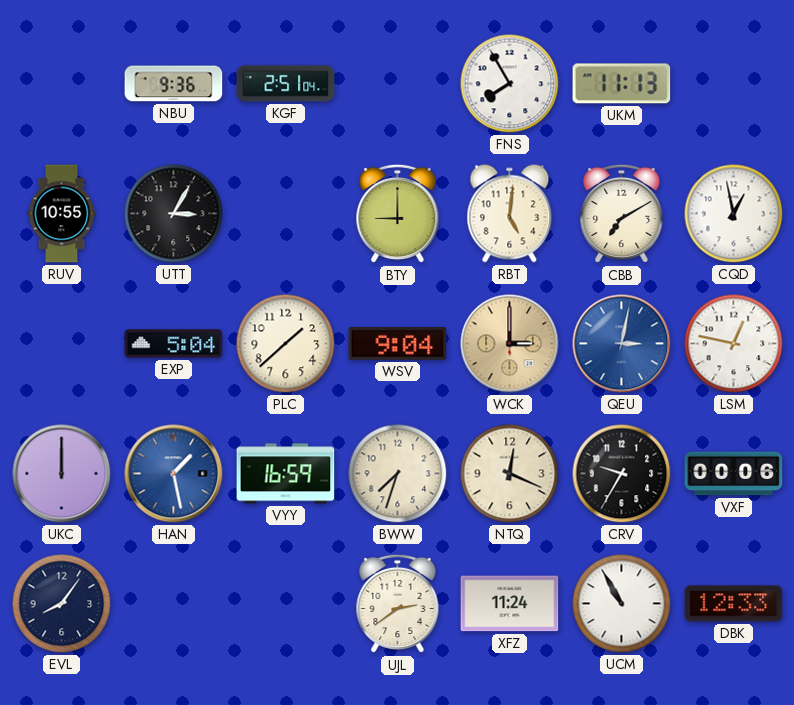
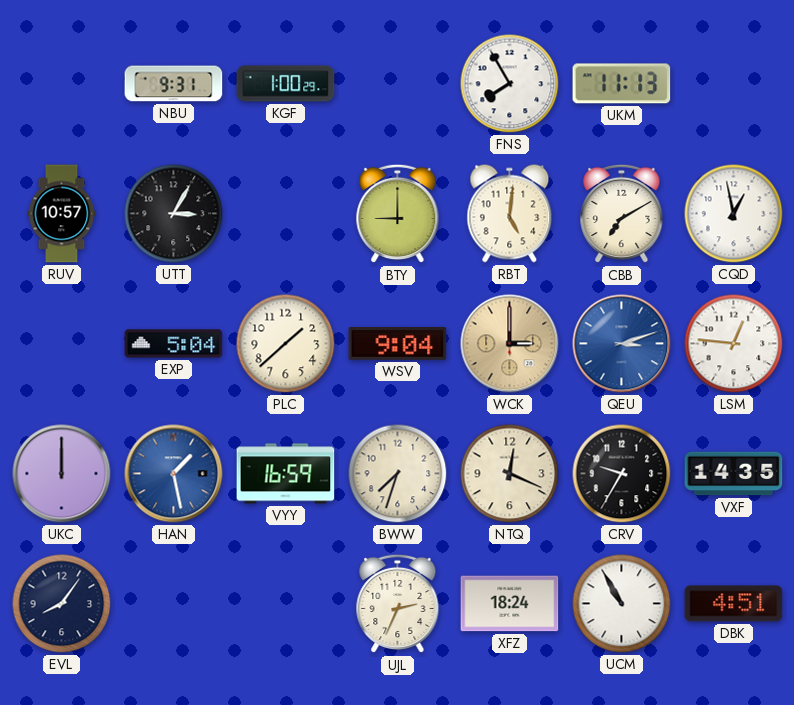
NBU: 9:36 -> 9:31
KGF: 2:51 -> 1:00
RUV: 10:55 -> 10:57
QEU: 3:02 -> 3:12
LSM: 12:47 -> 12:46
VXF: 00:06 -> 14:35
UJL: 2:39 -> 2:34
XFZ: 11:24 -> 18:24
DBK: 12:33 -> 4:51
